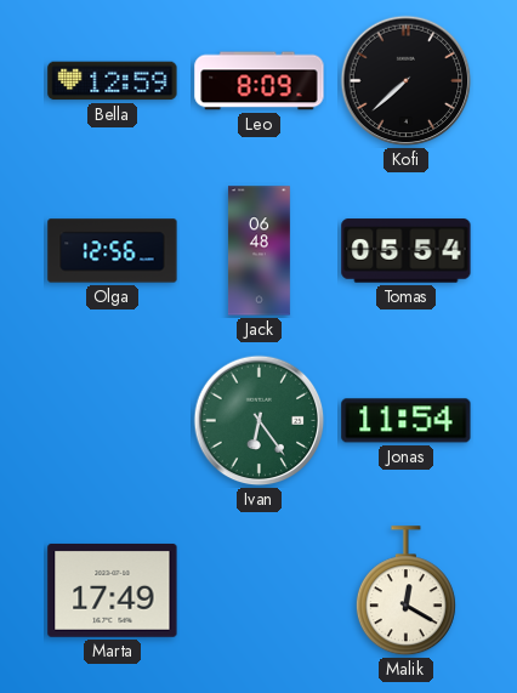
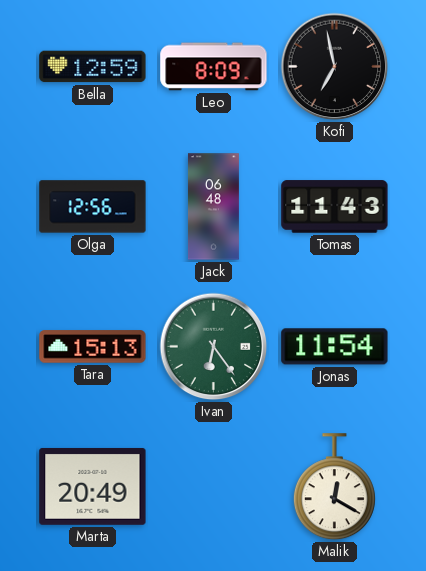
Kofi: 7:38 -> 6:58
Tomas: 05:54 -> 11:43
Tara: none -> 15:13
Marta: 17:49 -> 20:49
